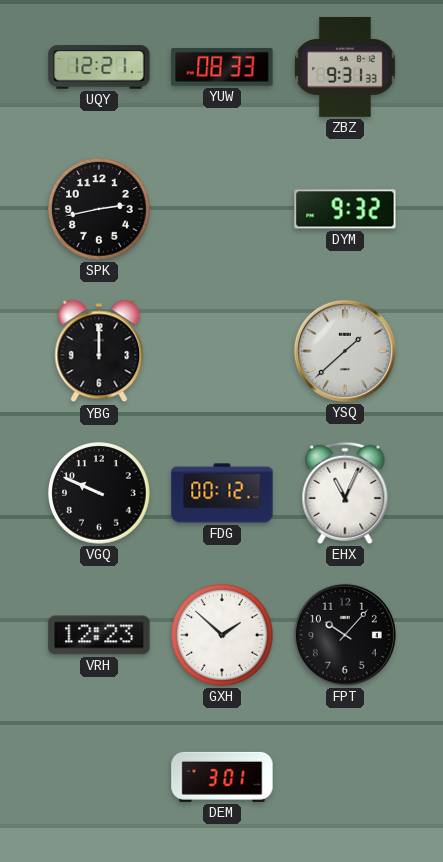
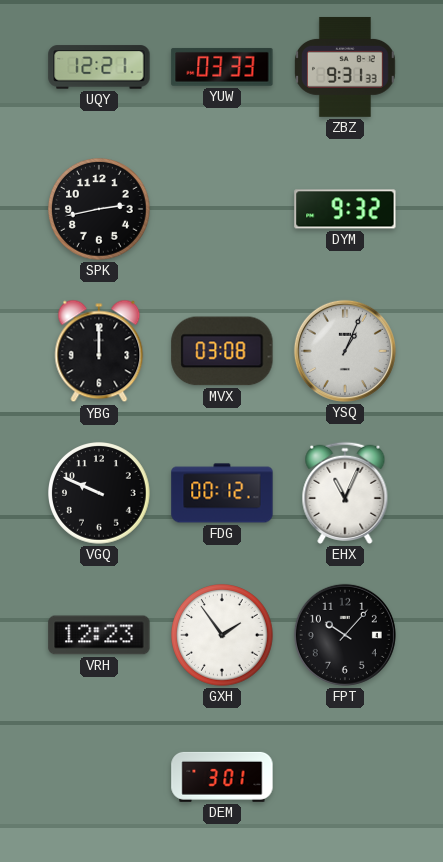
YUW: 08:33 -> 03:33
MVX: none -> 03:08
YSQ: 1:38 -> 1:04
GXH: 1:52 -> 1:54
